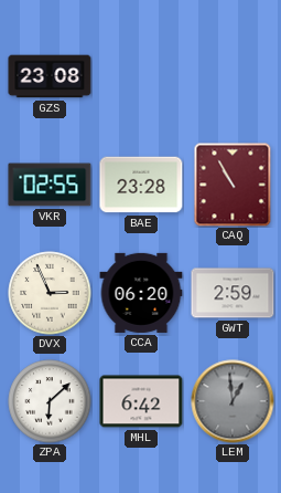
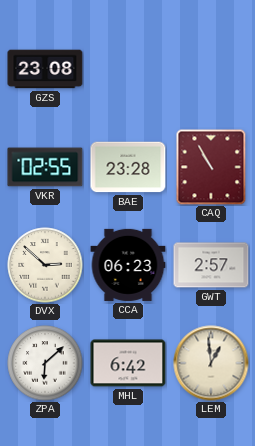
DVX: 2:56 -> 2:52
CCA: 06:20 -> 06:23
GWT: 2:59 -> 2:57
LEM dial: grey -> cream
